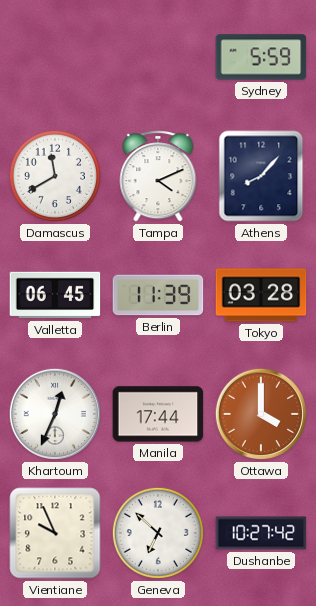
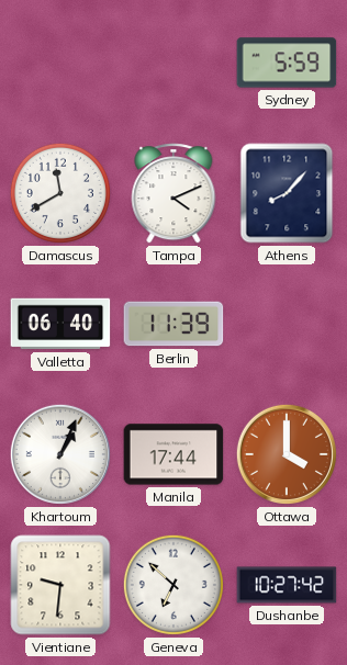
Valletta: 06:45 -> 06:40
Tokyo: 03:28 -> none
Khartoum: 12:34 -> 1:04
Vientiane: 9:56 -> 9:31
